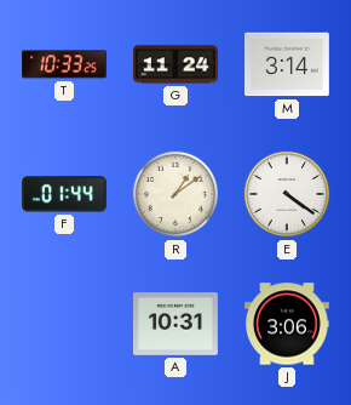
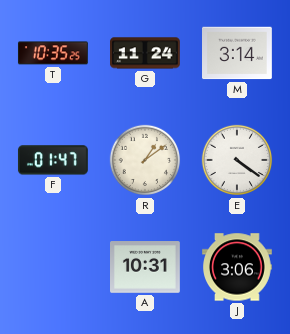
T: 10:33 -> 10:35
F: 01:44 -> 01:47
